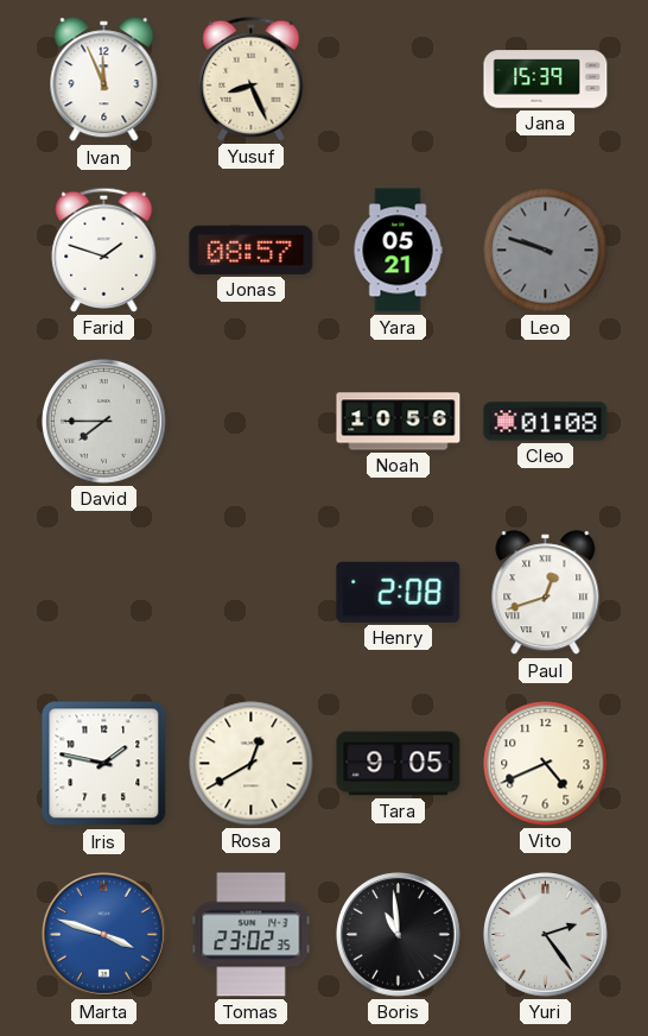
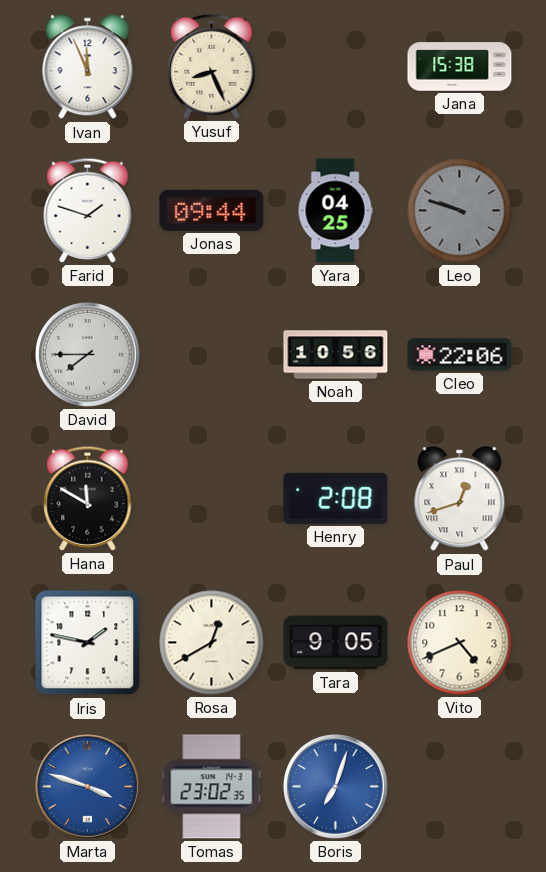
Jana: 15:39 -> 15:38
Jonas: 08:57 -> 09:44
Yara: 05:21 -> 04:25
Cleo: 01:08 -> 22:06
Hana: none -> 11:50
Boris: 10:59 -> 7:03
Boris dial: black -> blue
Yuri: 2:24 -> none
